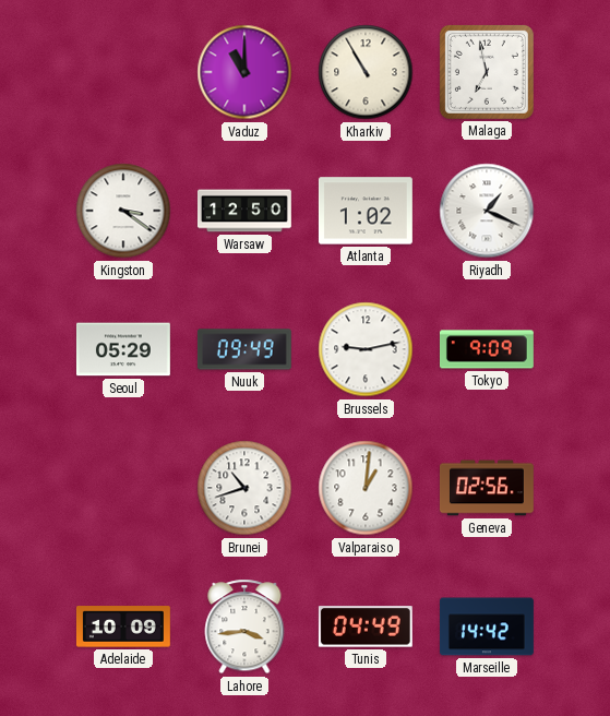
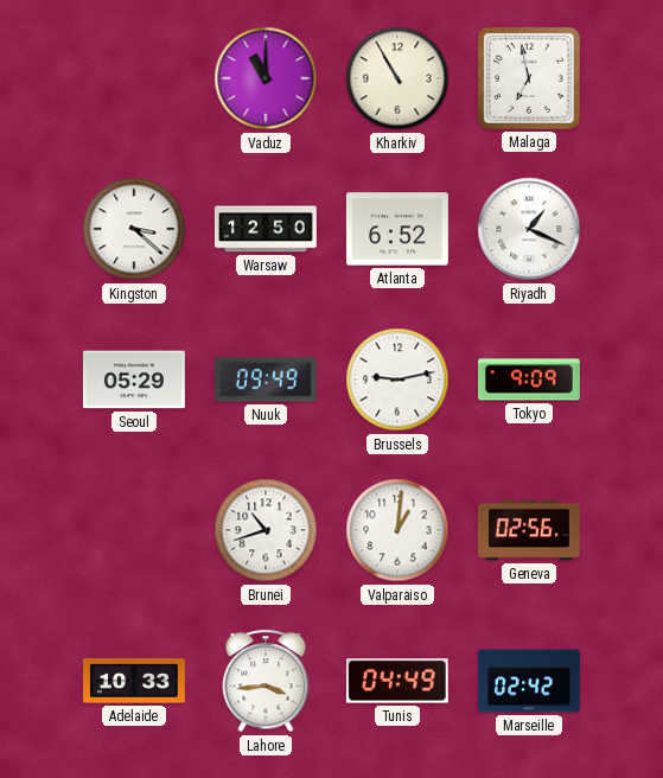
Kingston: 3:21 -> 3:22
Atlanta: 1:02 -> 6:52
Adelaide: 10:09 -> 10:33
Marseille: 14:42 -> 02:42
